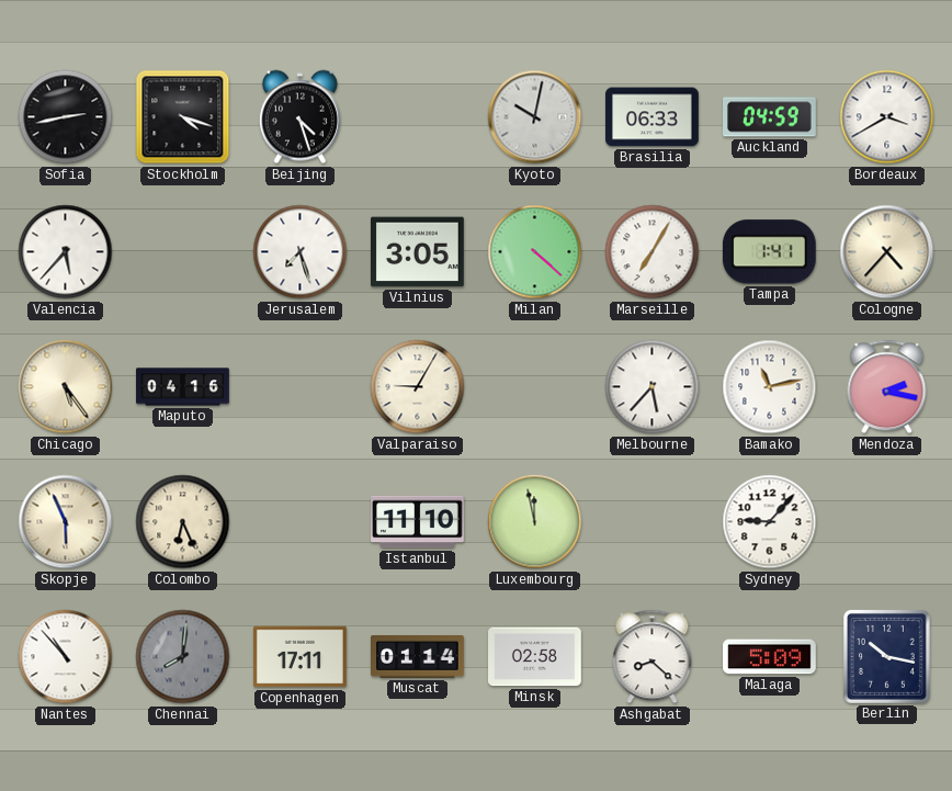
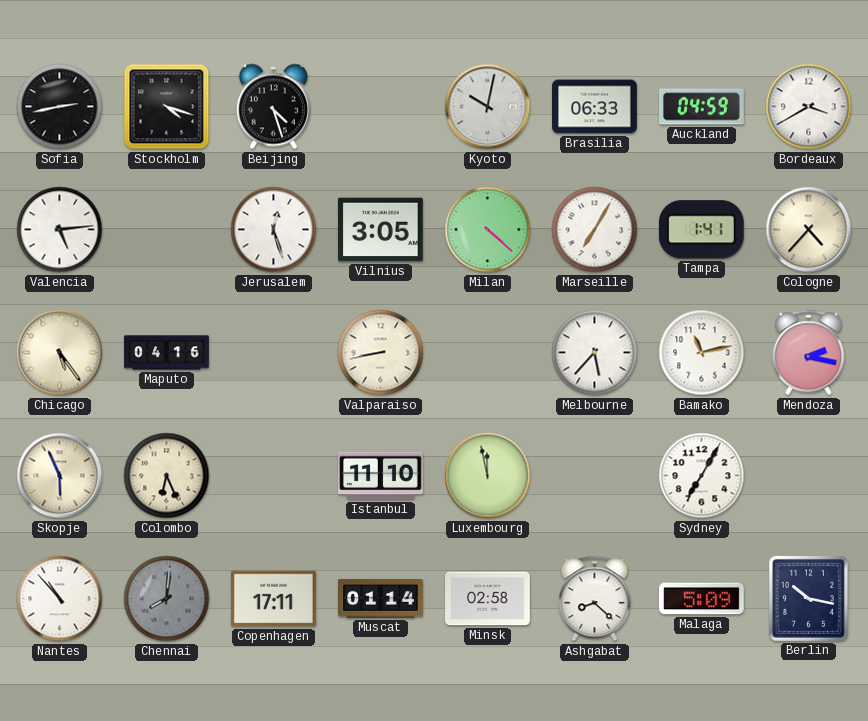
Valencia: 5:37 -> 5:14
Jerusalem: 7:27 -> 12:27
Valparaiso: 9:05 -> 8:43
Sydney: 9:07 -> 7:05
